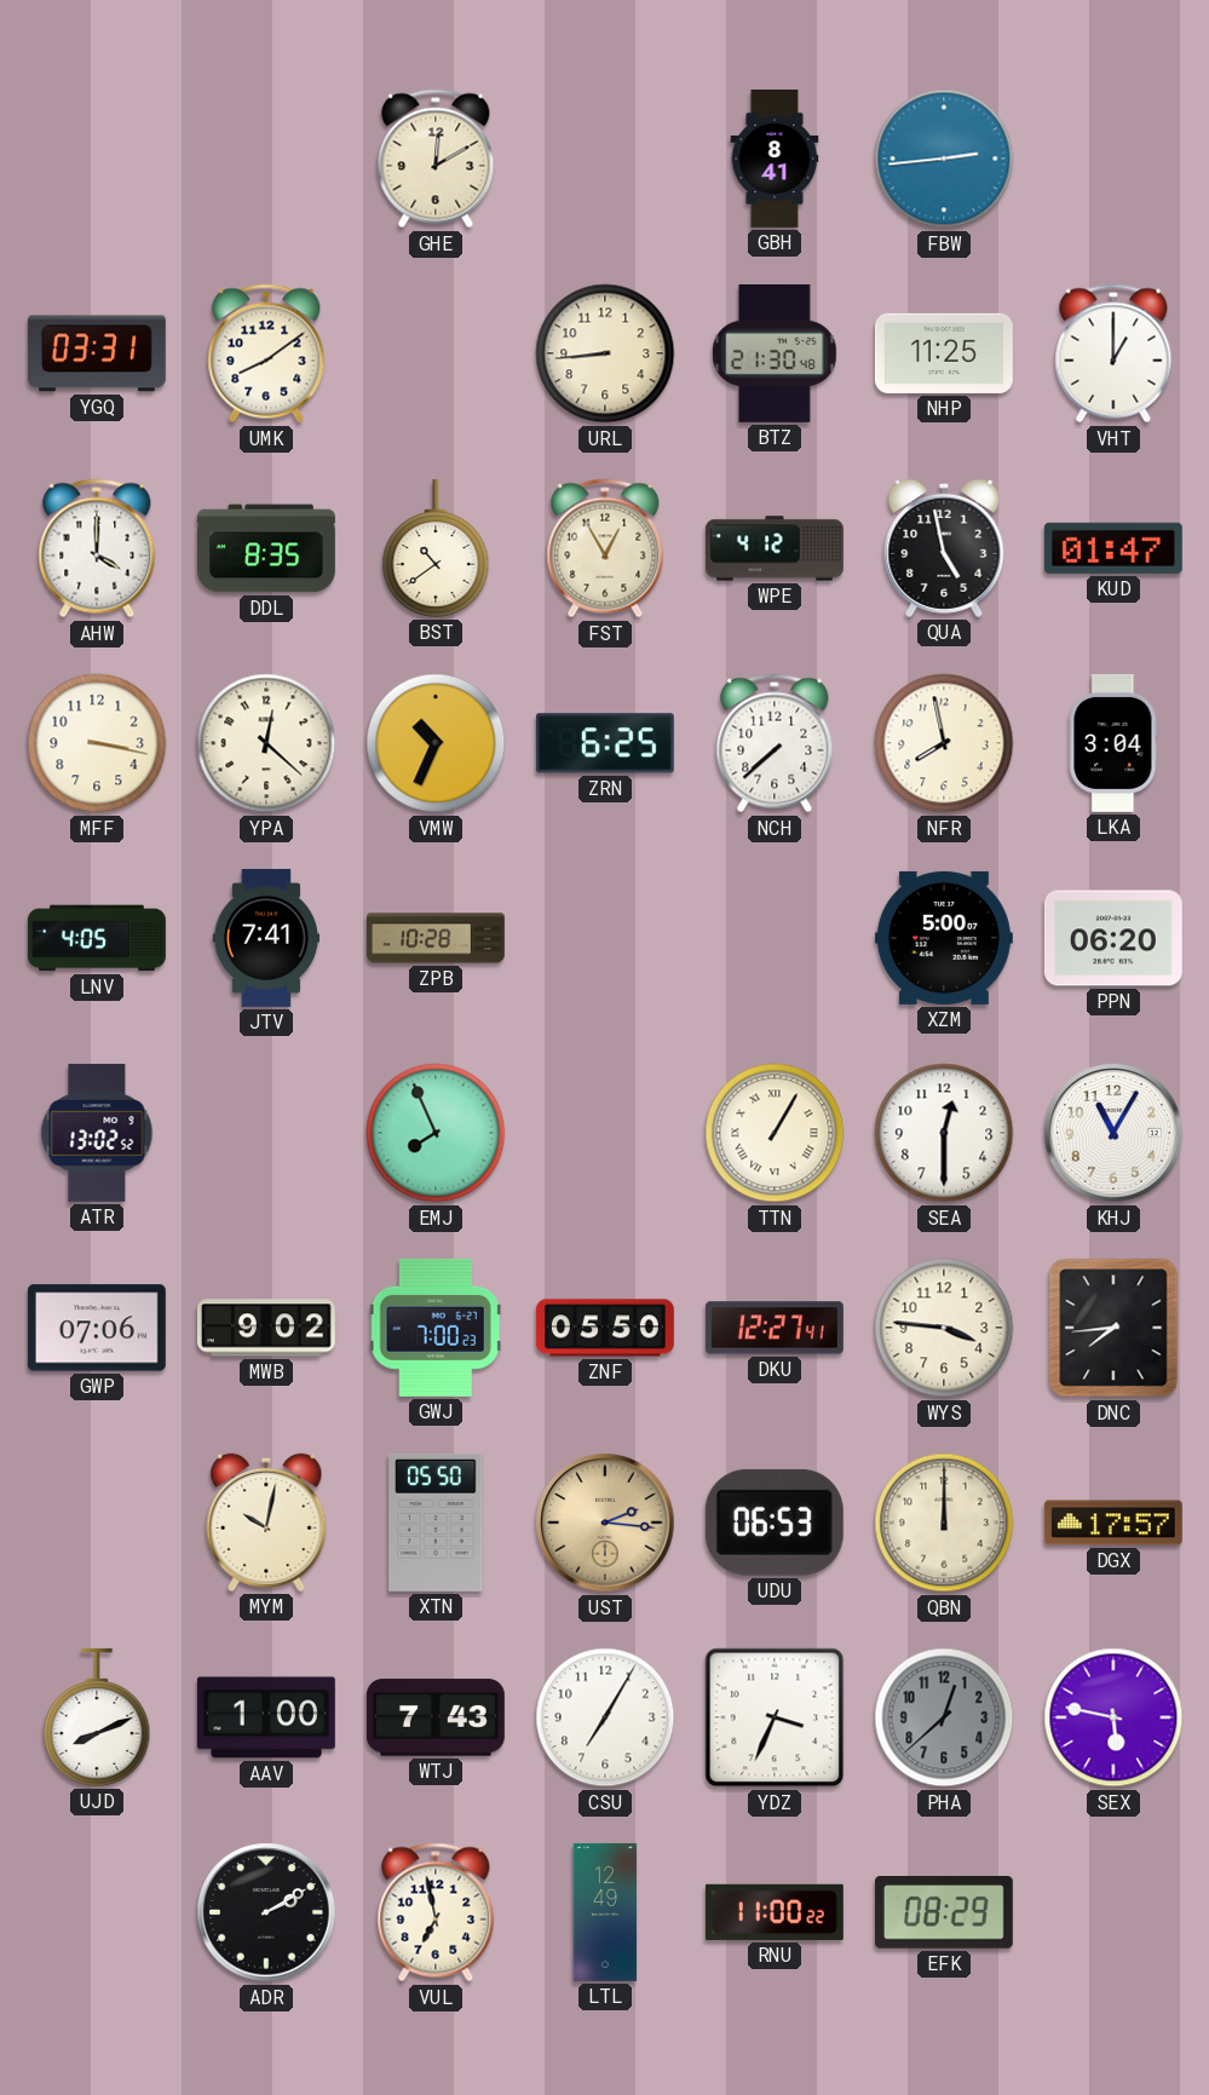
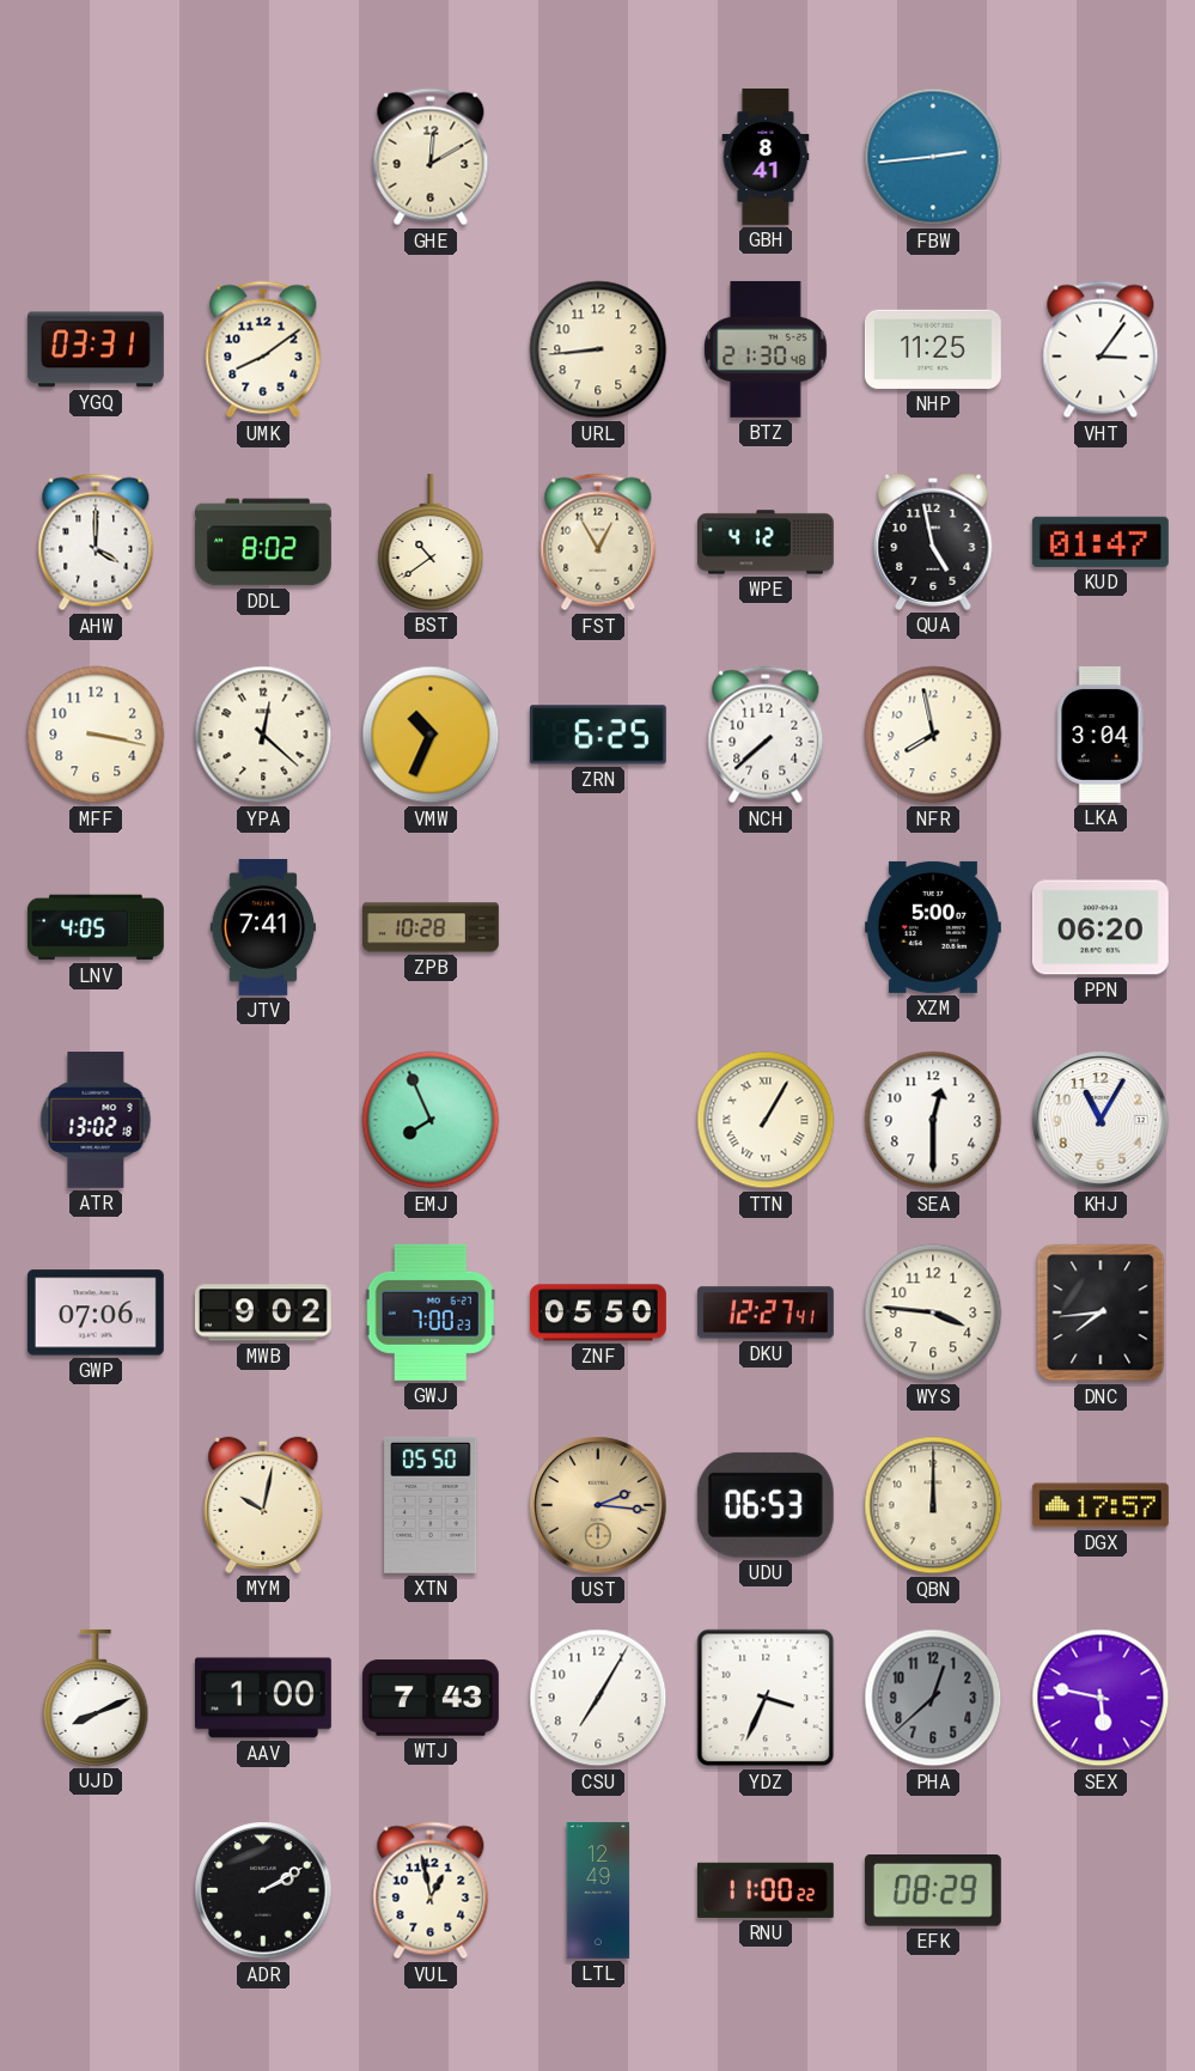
VHT: 1:00 -> 3:06
DDL: 8:35 -> 8:02
ATR: 13:02:52 -> 13:02:18
VUL: 6:58 -> 12:58
